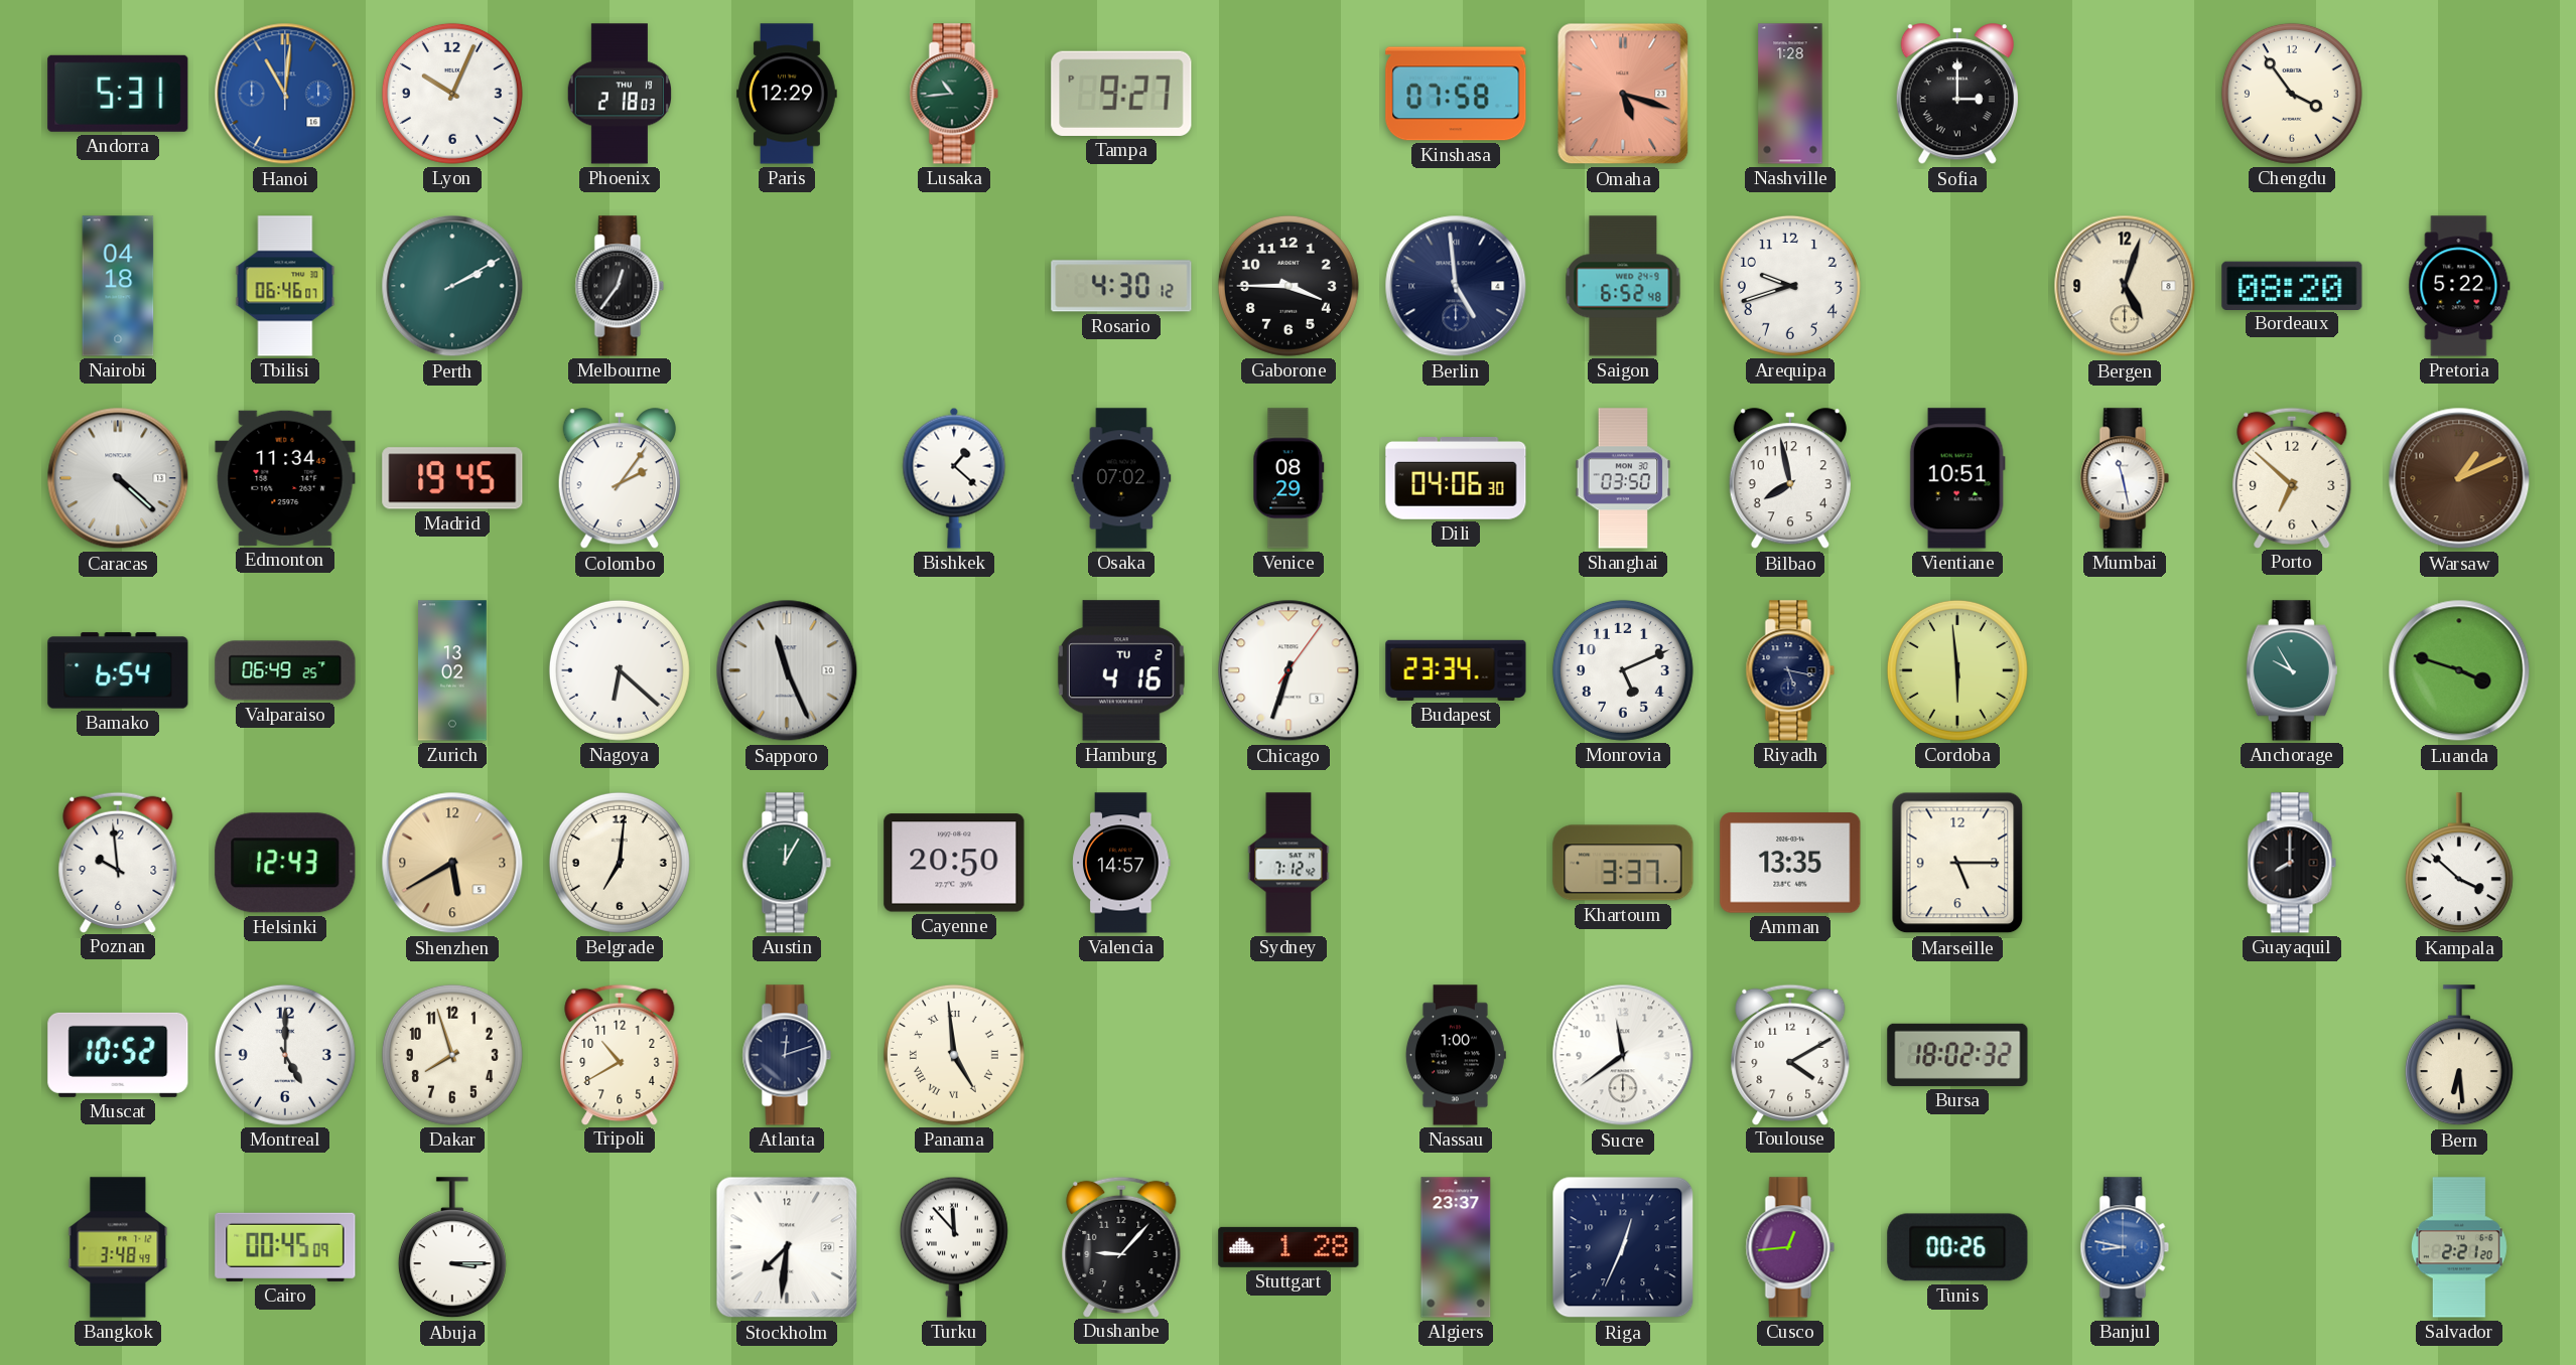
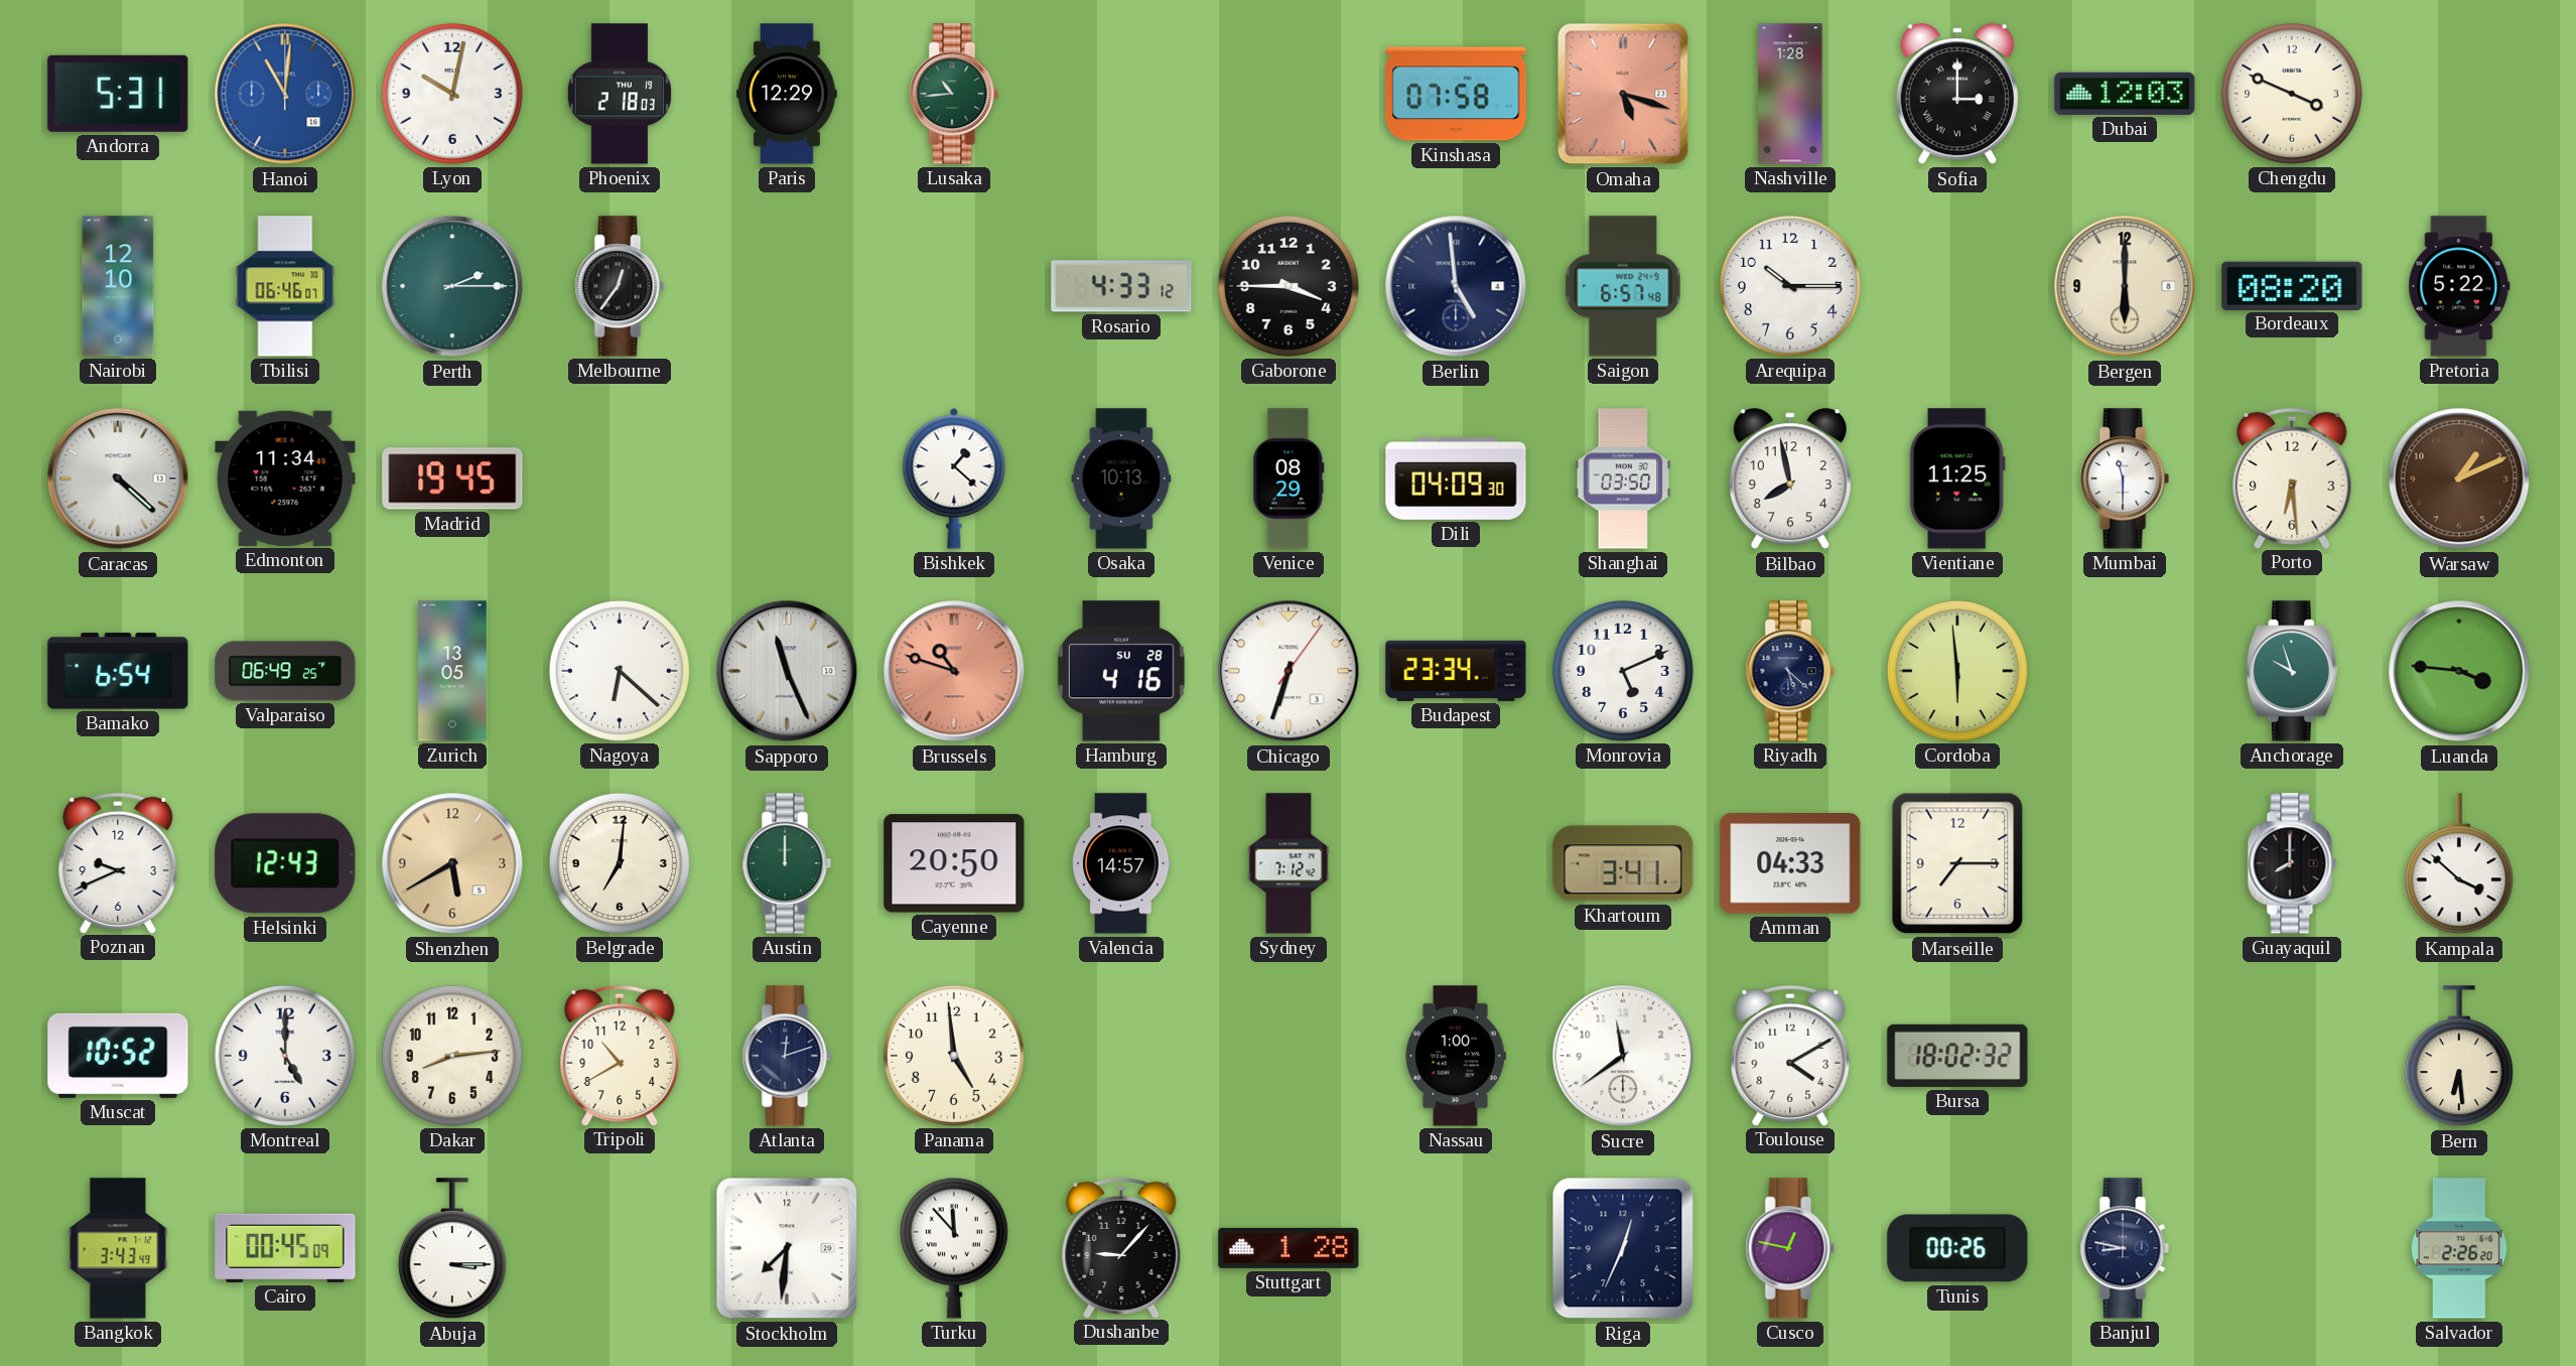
Lyon: 10:04 -> 10:02
Tampa: 9:27 -> none
Dubai: none -> 12:03
Chengdu: 3:54 -> 3:49
Nairobi: 04:18 -> 12:10
Perth: 2:10 -> 2:15
Rosario: 4:30 -> 4:33
Saigon: 6:52 -> 6:57
Arequipa: 9:42 -> 10:15
Bergen: 5:03 -> 6:00
Colombo: 2:06 -> none
Osaka: 07:02 -> 10:13
Dili: 04:06 -> 04:09
Vientiane: 10:51 -> 11:25
Mumbai: 11:28 -> 11:30
Porto: 6:52 -> 6:29
Zurich: 13:02 -> 13:05
Brussels: none -> 10:48
Hamburg date: TU 2 -> SU 28
Riyadh: 5:17 -> 5:22
Anchorage: 9:55 -> 9:57
Luanda: 3:48 -> 3:46
Poznan: 9:59 -> 9:41
Austin: 12:05 -> 12:00
Khartoum: 3:37 -> 3:41
Amman: 13:35 -> 04:33
Marseille: 5:15 -> 7:15
Dakar: 7:57 -> 8:14
Panama numerals: Roman -> Arabic
Bangkok: 3:48 -> 3:43
Algiers: 23:37 -> none
Cusco: 12:44 -> 12:47
Banjul dial: blue -> navy
Salvador: 2:21 -> 2:26
